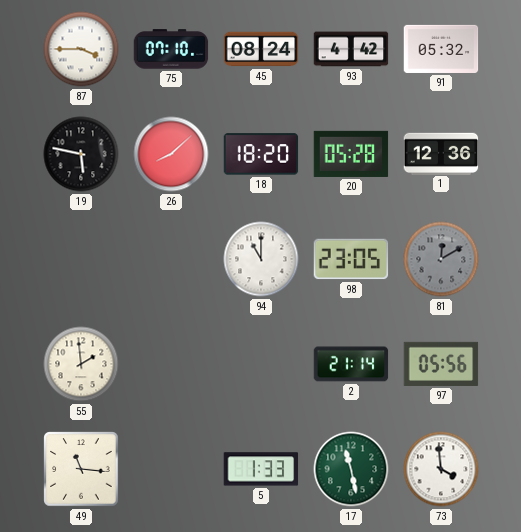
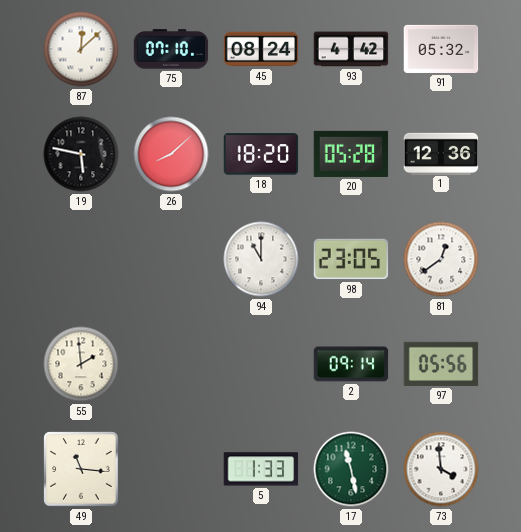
87: 3:45 -> 12:08
81: 12:10 -> 12:39
81 dial: grey -> white
2: 21:14 -> 09:14
